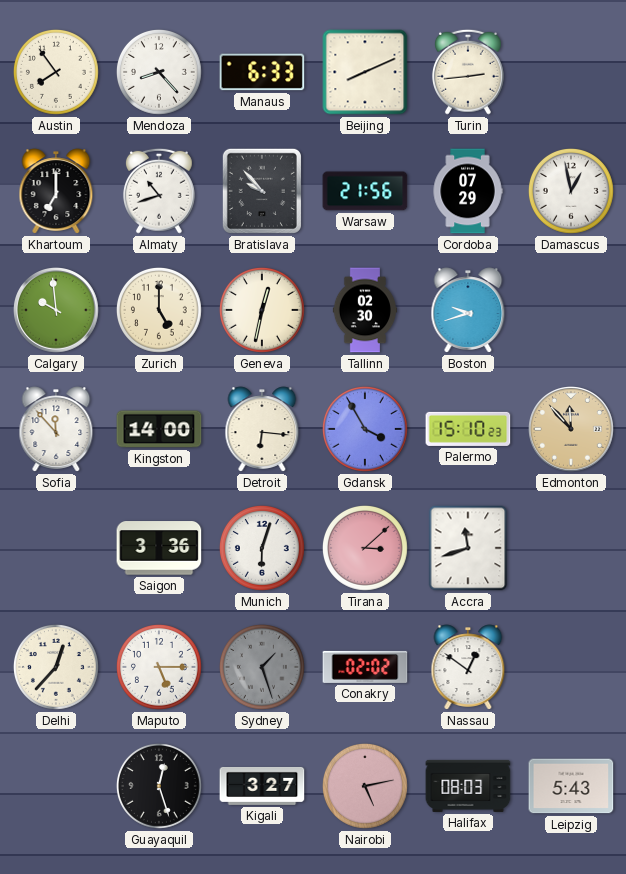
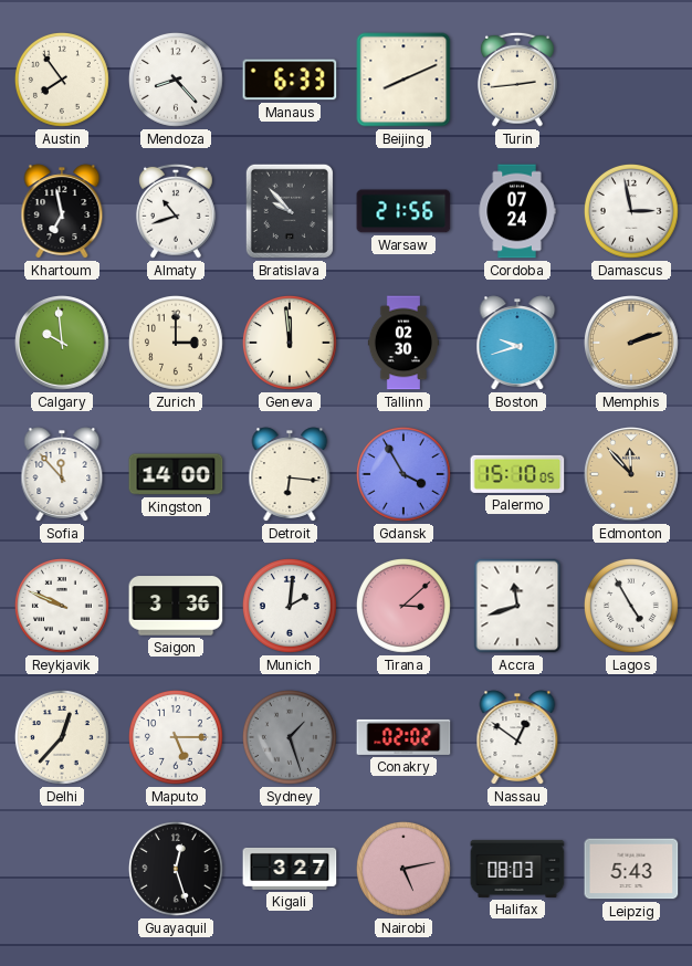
Khartoum: 7:00 -> 6:58
Cordoba: 07:29 -> 07:24
Damascus: 12:58 -> 2:58
Zurich: 5:00 -> 3:00
Geneva: 12:32 -> 11:59
Memphis: none -> 2:12
Palermo: 15:10:23 -> 15:10:05
Reykjavik: none -> 9:49
Munich: 6:03 -> 2:01
Lagos: none -> 4:55
